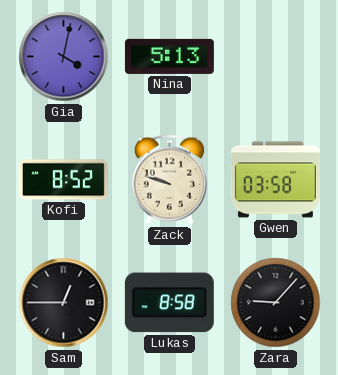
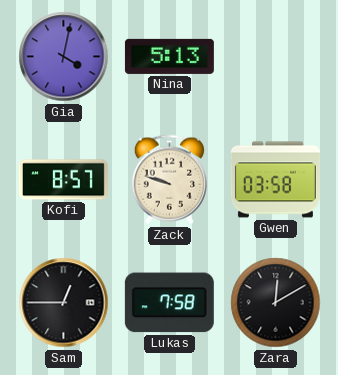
Kofi: 8:52 -> 8:57
Lukas: 8:58 -> 7:58
Zara: 9:07 -> 12:10
